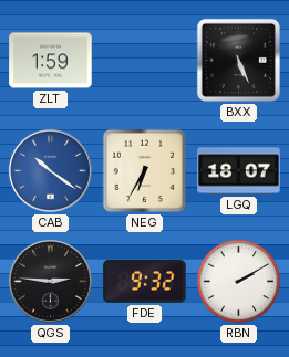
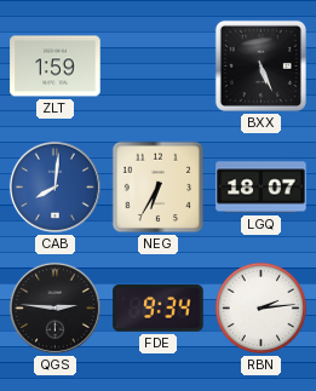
CAB: 10:21 -> 8:01
FDE: 9:32 -> 9:34
RBN: 2:10 -> 2:14
